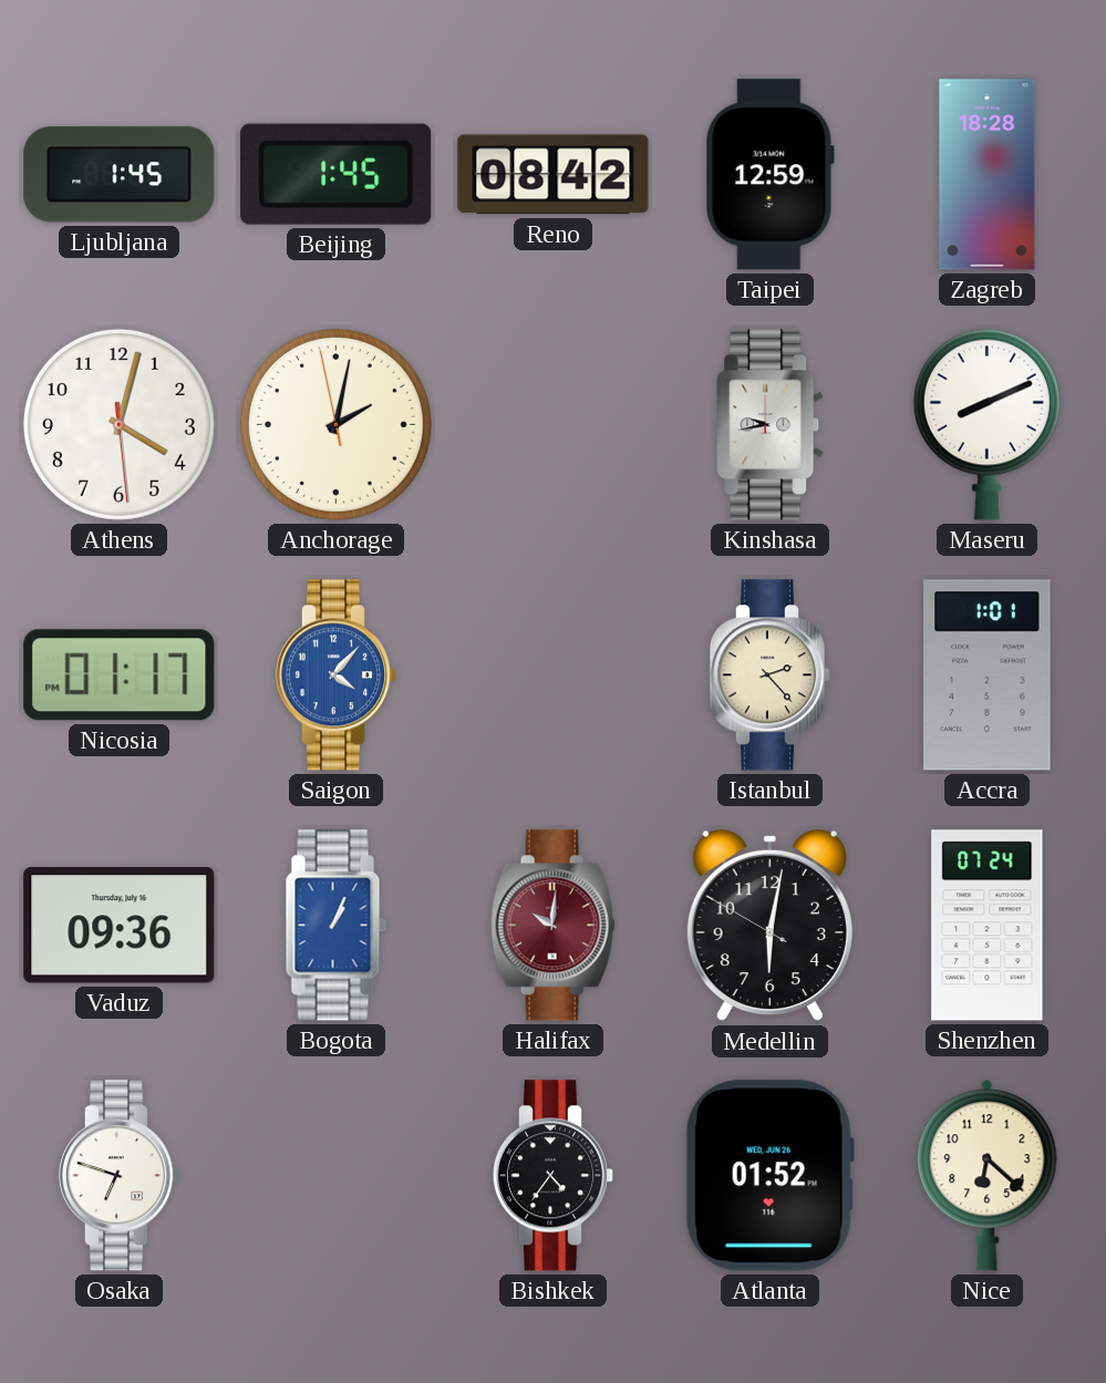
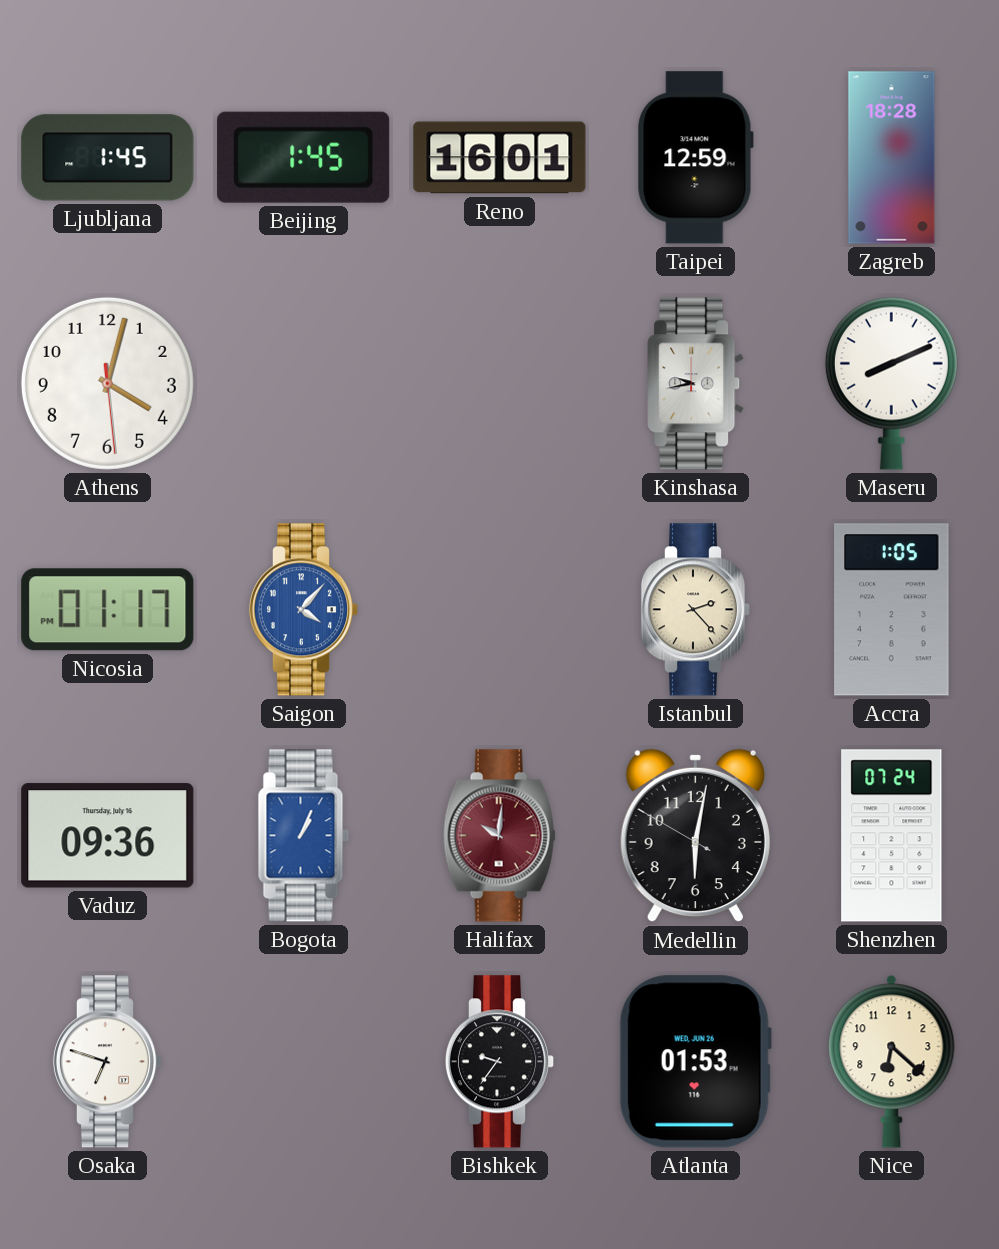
Reno: 08:42 -> 16:01
Anchorage: 2:01 -> none
Accra: 1:01 -> 1:05
Bishkek: 4:36 -> 9:36
Atlanta: 01:52 -> 01:53
